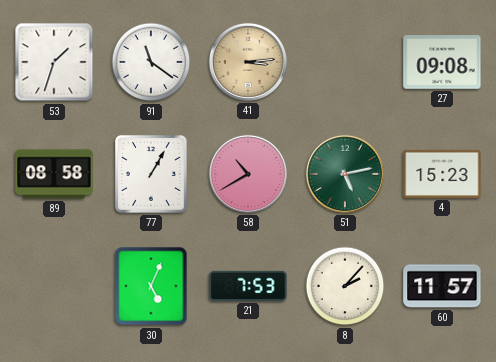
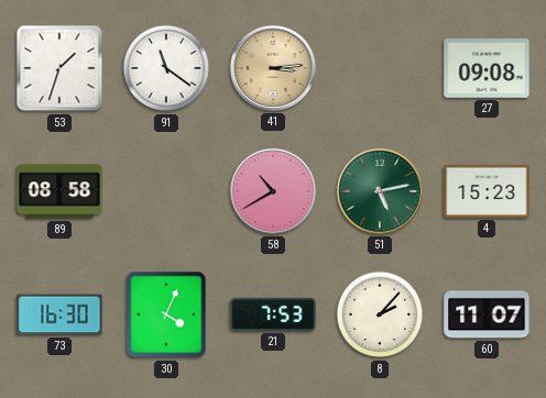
77: 1:05 -> none
73: none -> 16:30
30: 5:04 -> 4:04
60: 11:57 -> 11:07
